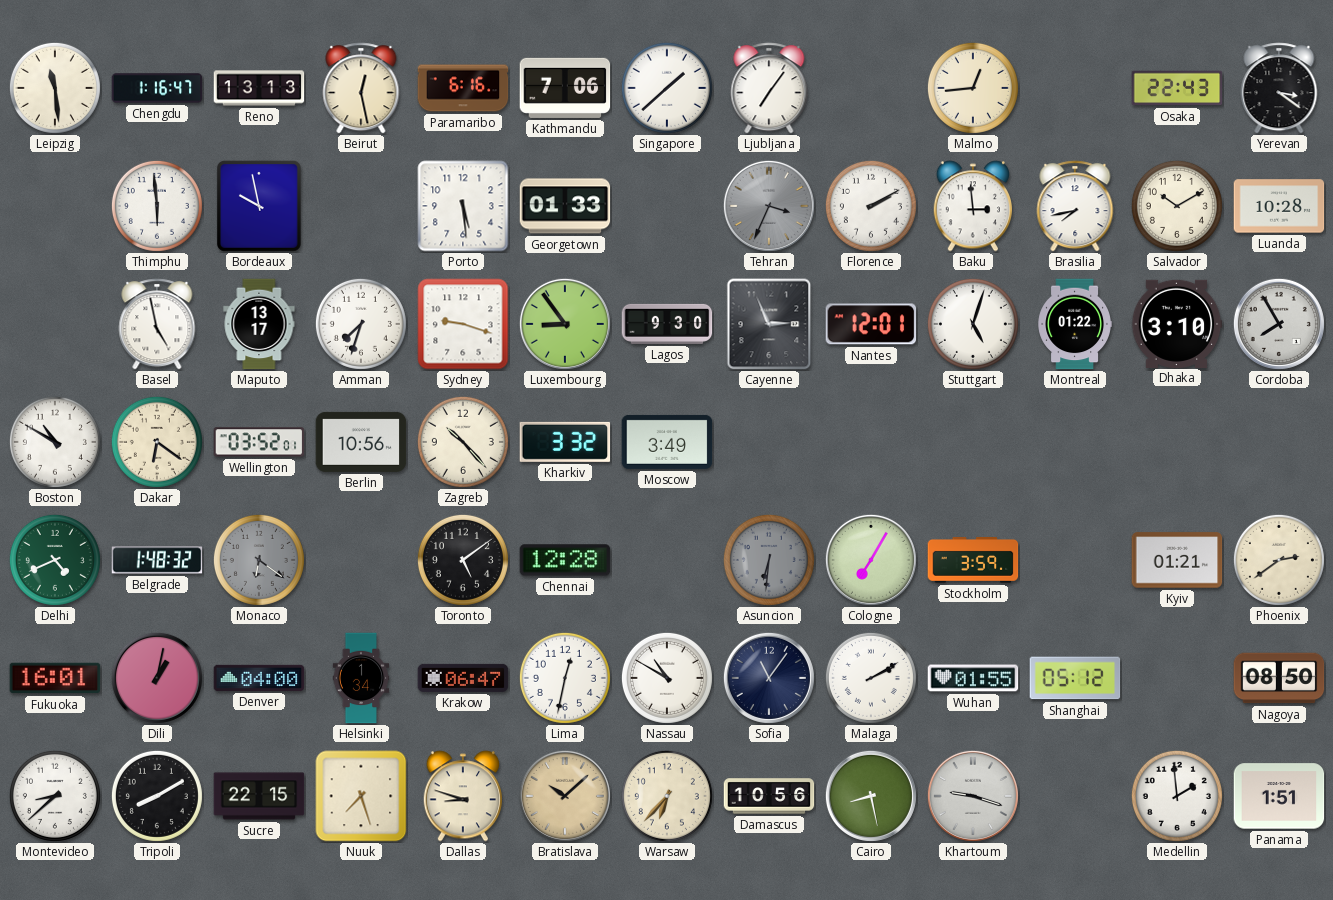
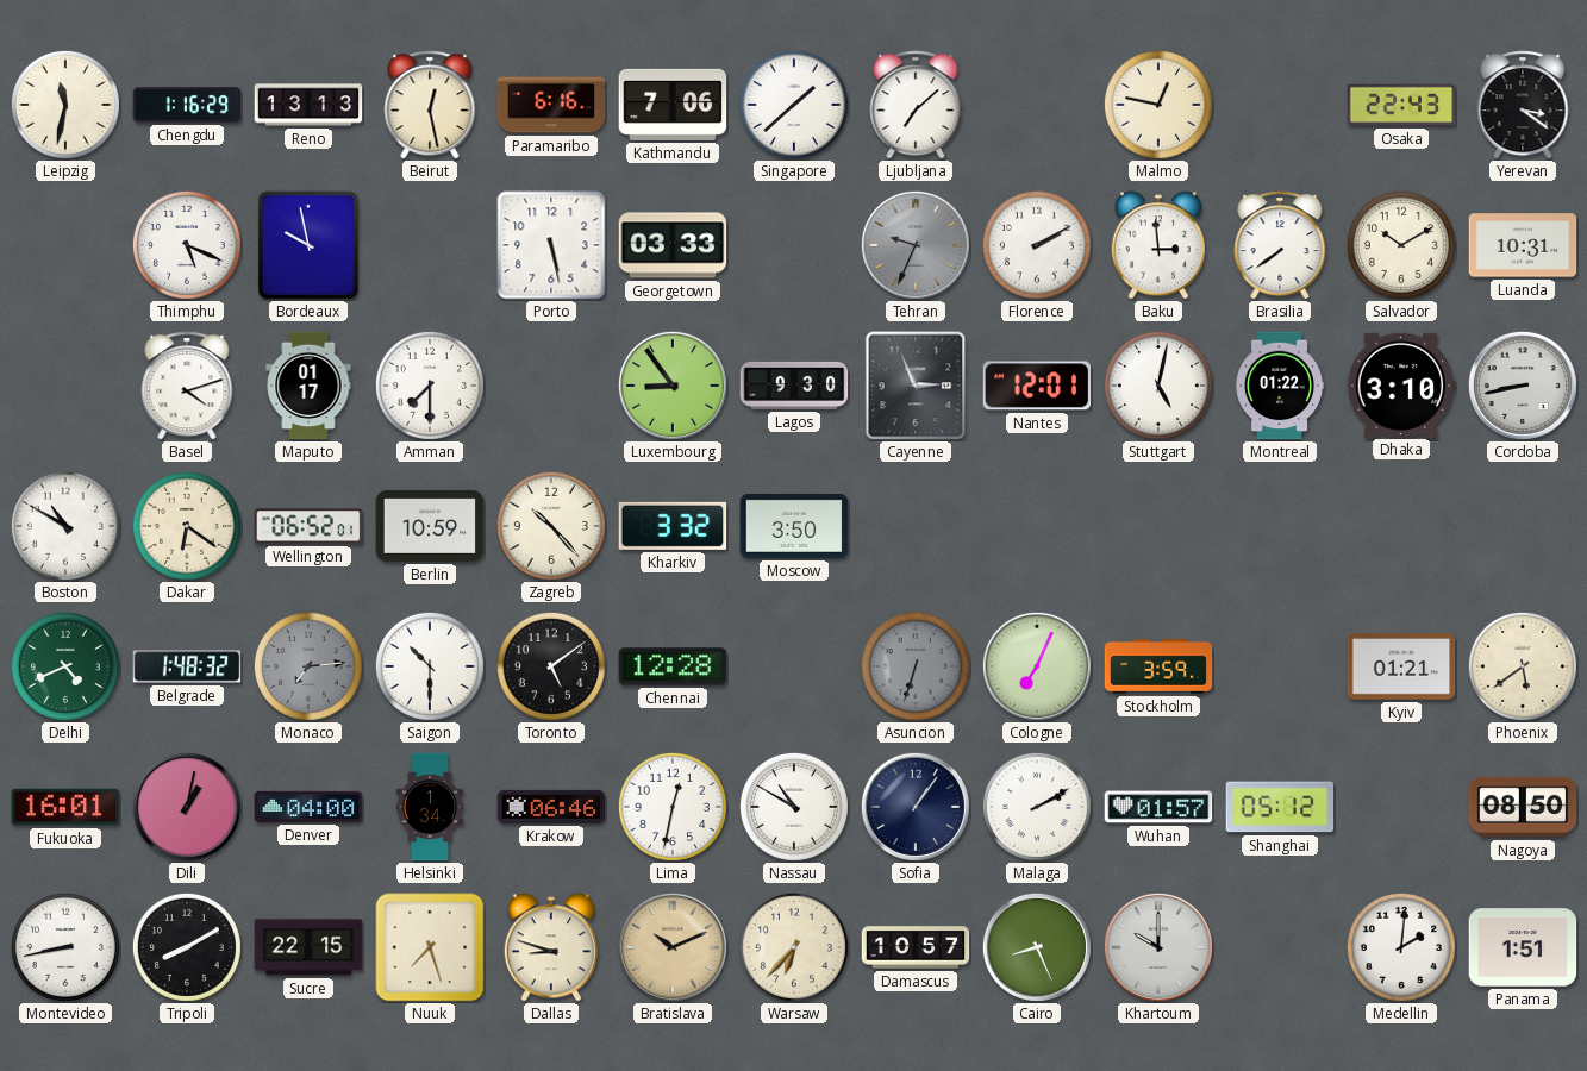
Leipzig: 11:29 -> 11:32
Chengdu: 1:16:47 -> 1:16:29
Ljubljana: 7:06 -> 7:08
Malmo: 12:44 -> 12:47
Thimphu: 5:59 -> 5:19
Porto: 5:29 -> 5:28
Georgetown: 01:33 -> 03:33
Tehran: 3:34 -> 9:34
Brasilia: 7:43 -> 7:39
Luanda: 10:28 -> 10:31
Basel: 4:58 -> 4:12
Maputo: 13:17 -> 01:17
Amman: 7:33 -> 7:30
Sydney: 9:18 -> none
Stuttgart: 5:03 -> 5:02
Cordoba: 7:55 -> 8:43
Wellington: 03:52 -> 06:52
Berlin: 10:56 -> 10:59
Moscow: 3:49 -> 3:50
Monaco: 6:21 -> 7:14
Saigon: none -> 10:30
Asuncion: 6:31 -> 6:33
Cologne: 7:05 -> 7:04
Phoenix: 2:39 -> 5:39
Krakow: 06:47 -> 06:46
Sofia: 11:06 -> 1:06
Wuhan: 01:55 -> 01:57
Montevideo: 8:38 -> 8:43
Bratislava: 10:08 -> 10:11
Damascus: 10:56 -> 10:57
Cairo: 8:28 -> 8:26
Khartoum: 9:18 -> 10:00
Medellin: 1:59 -> 2:01
